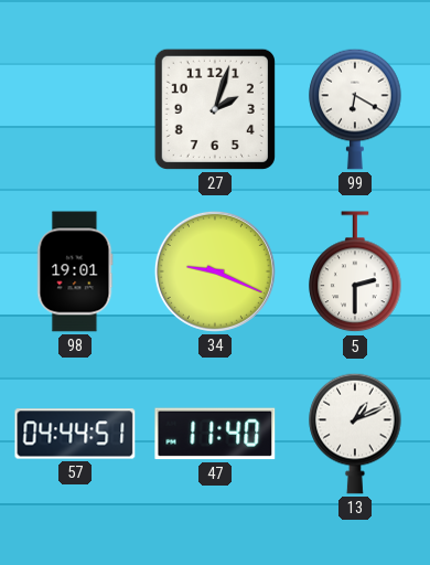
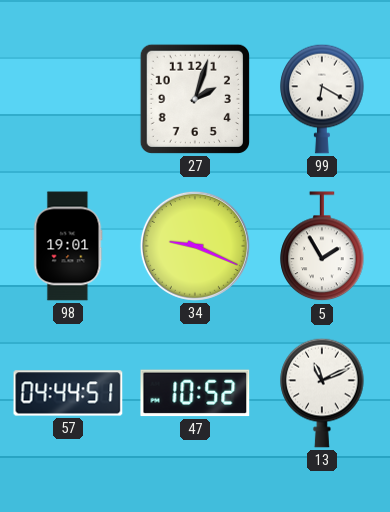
5: 2:30 -> 1:55
47: 11:40 -> 10:52
13: 1:11 -> 11:11
